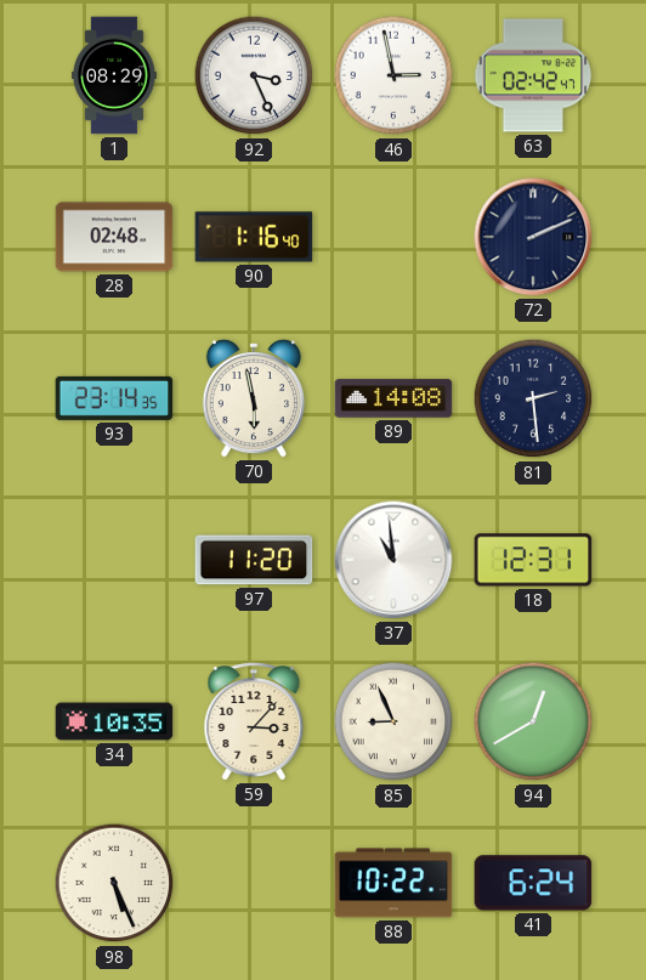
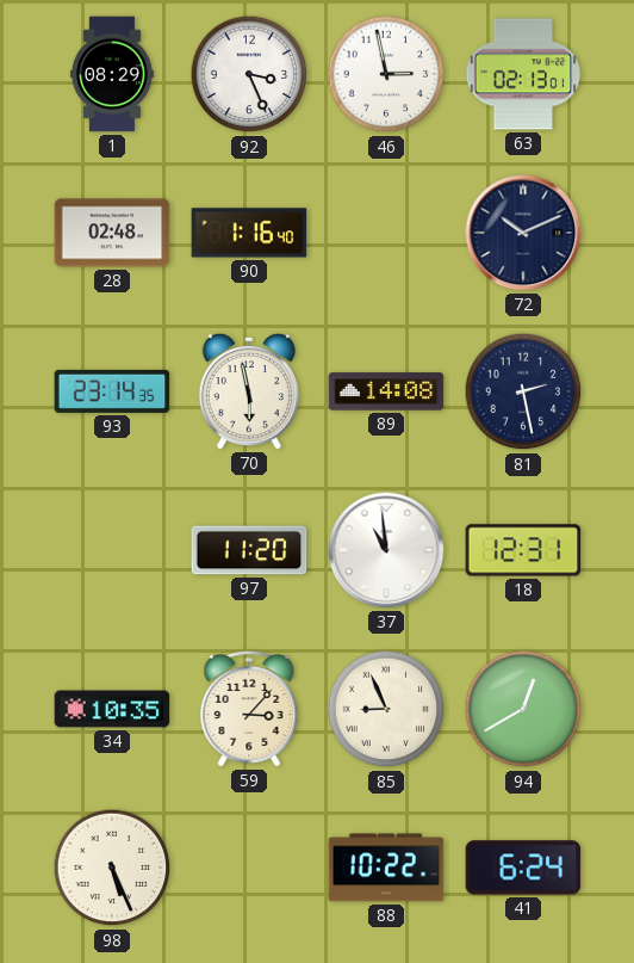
63: 02:42 -> 02:13
72: 2:11 -> 10:11
81: 2:29 -> 2:28
